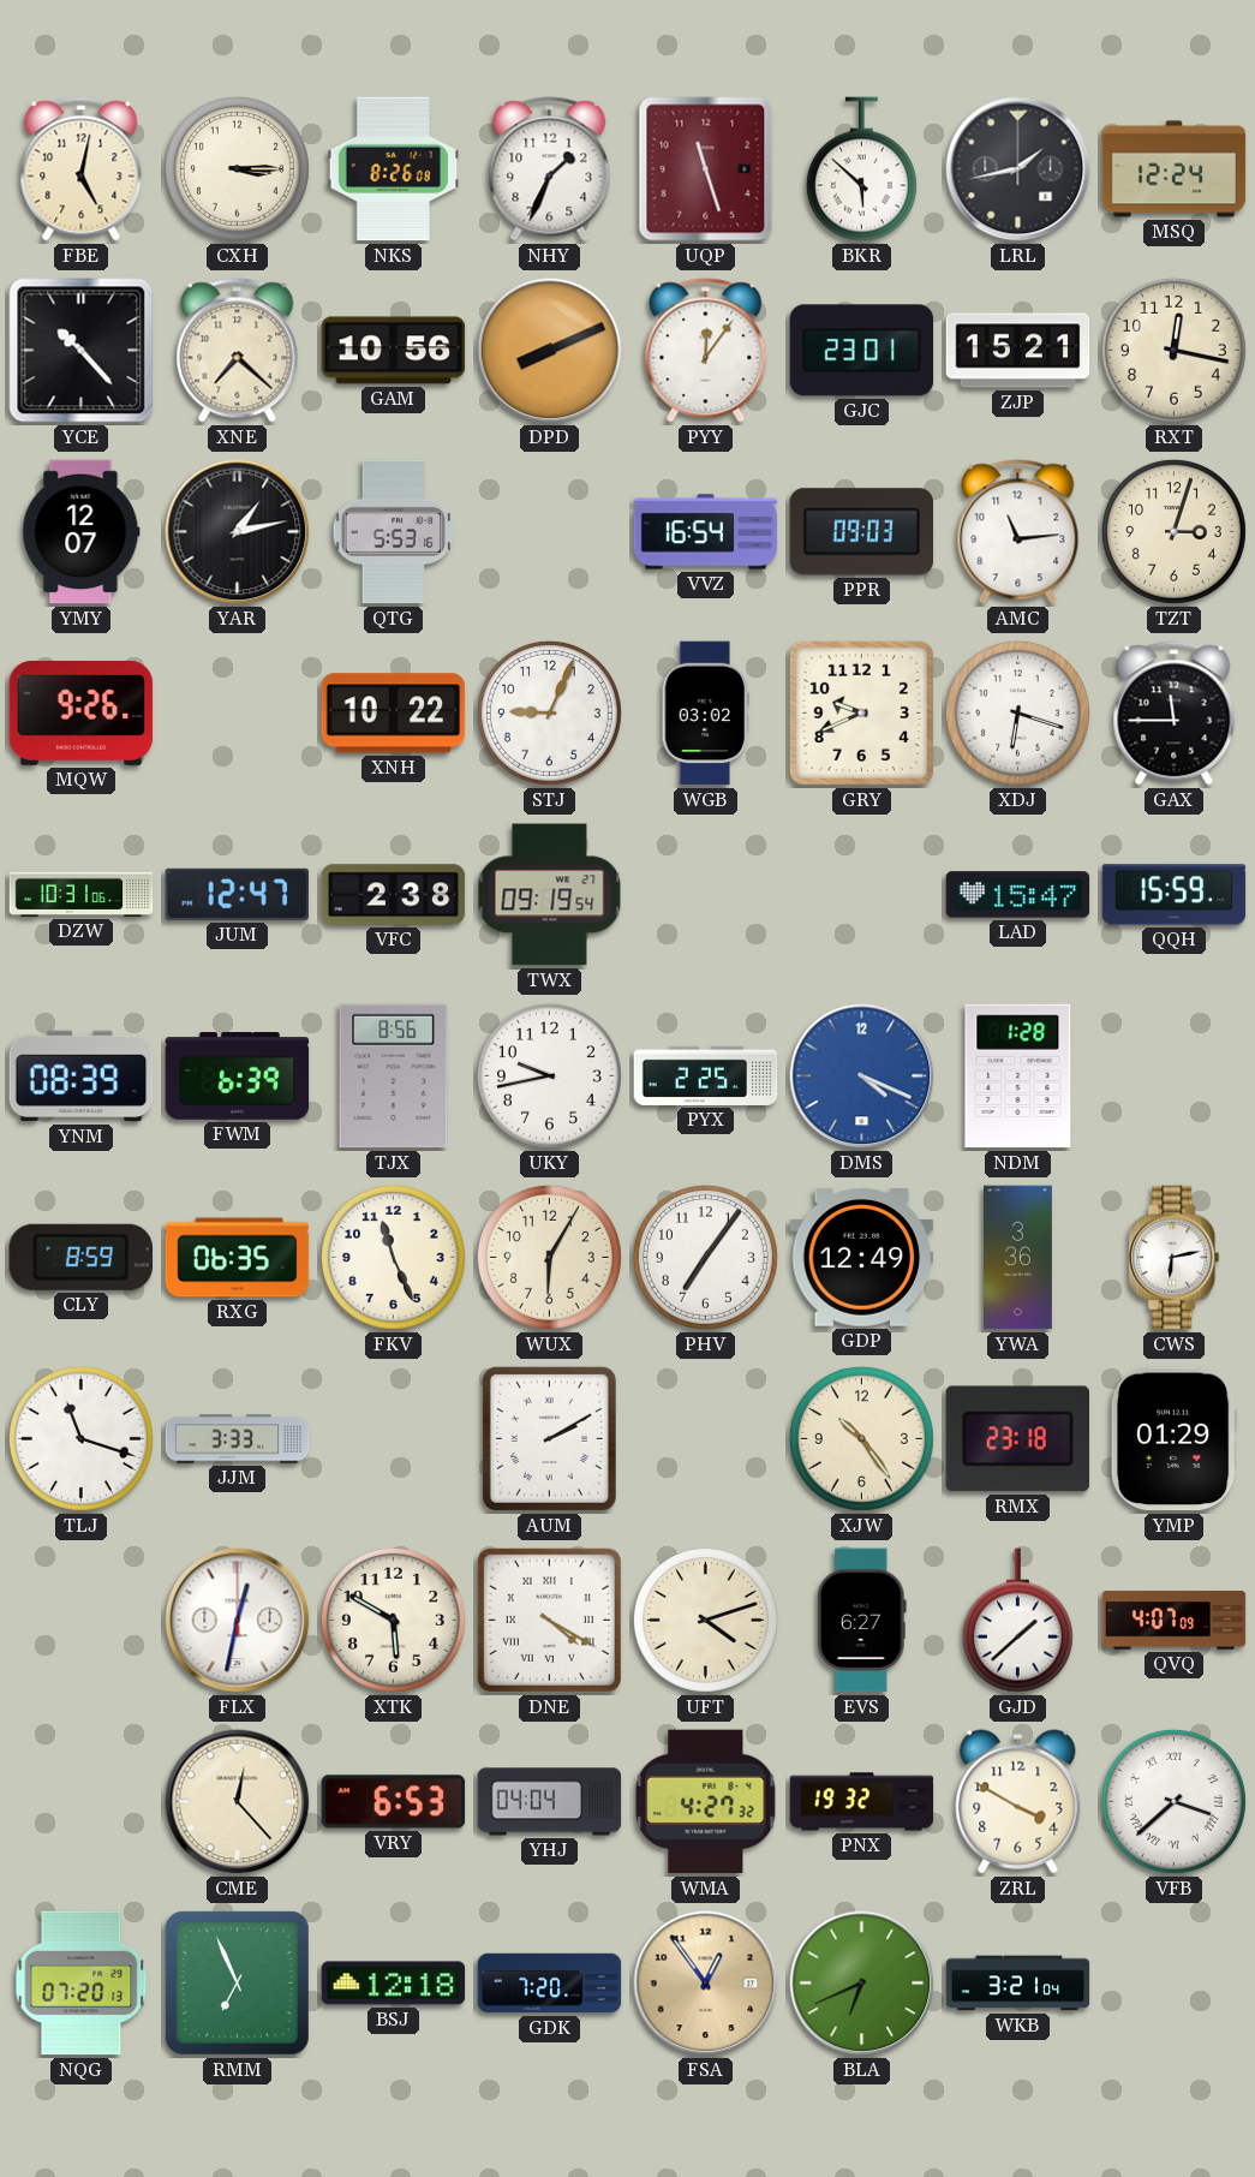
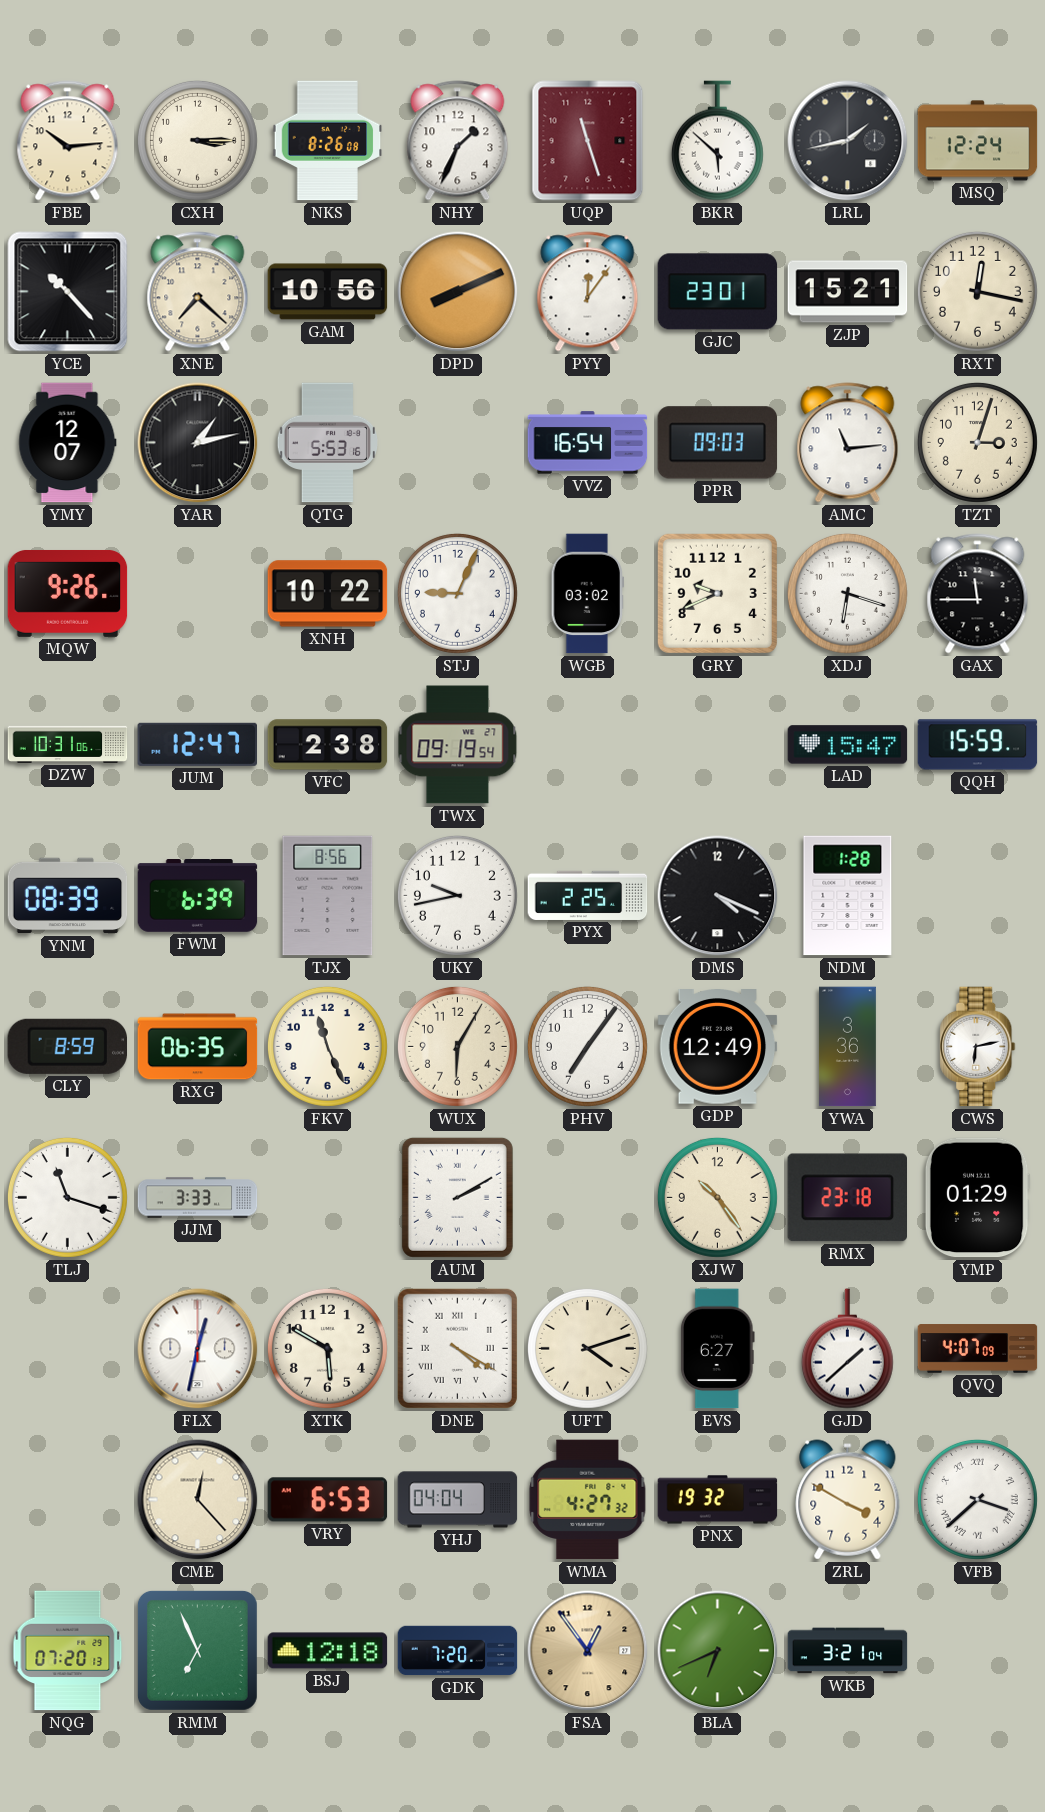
FBE: 5:02 -> 10:14
DMS dial: blue -> black
